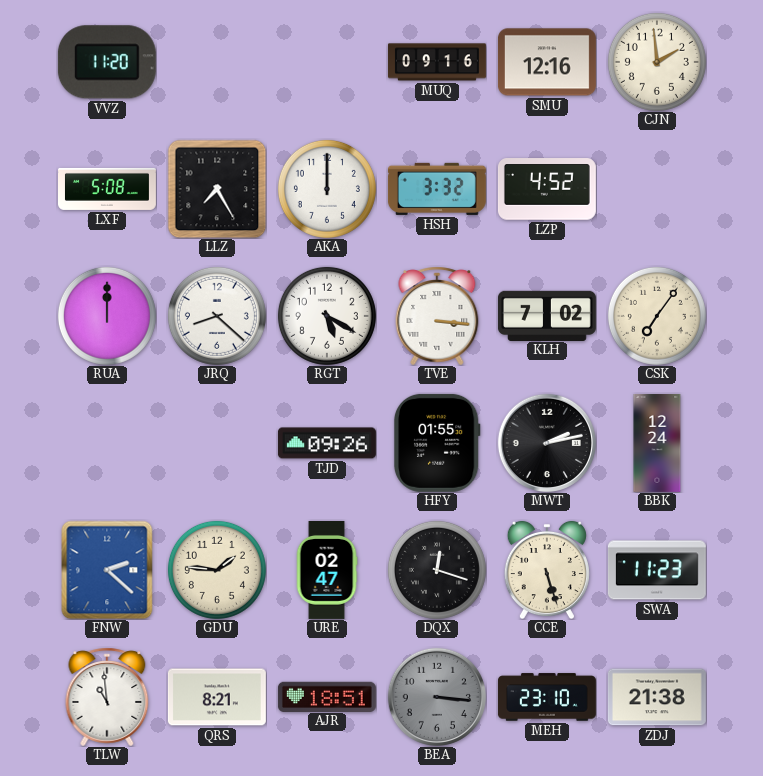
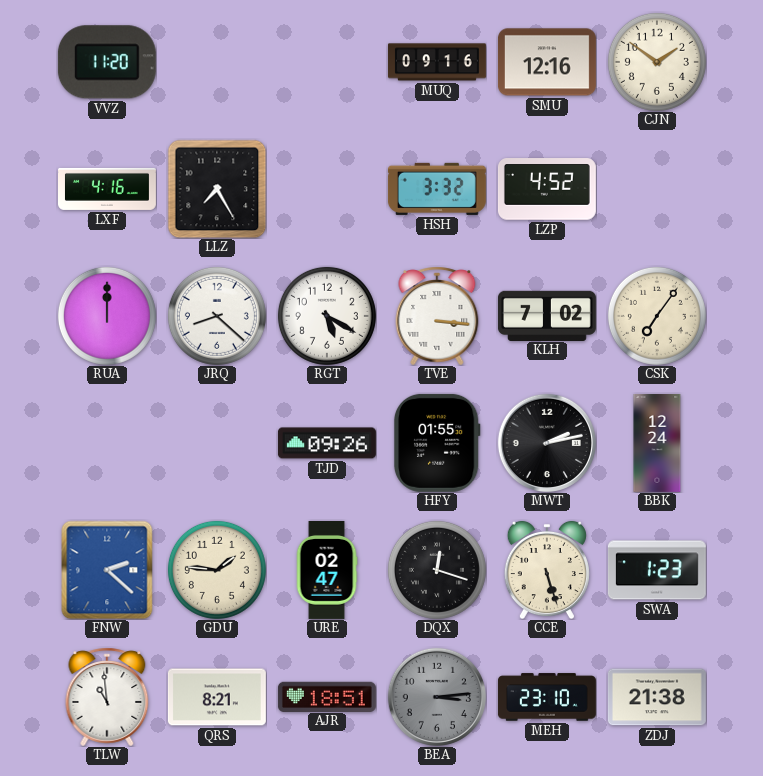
CJN: 1:59 -> 1:51
LXF: 5:08 -> 4:16
AKA: 12:00 -> none
SWA: 11:23 -> 1:23
BEA: 3:16 -> 3:14
